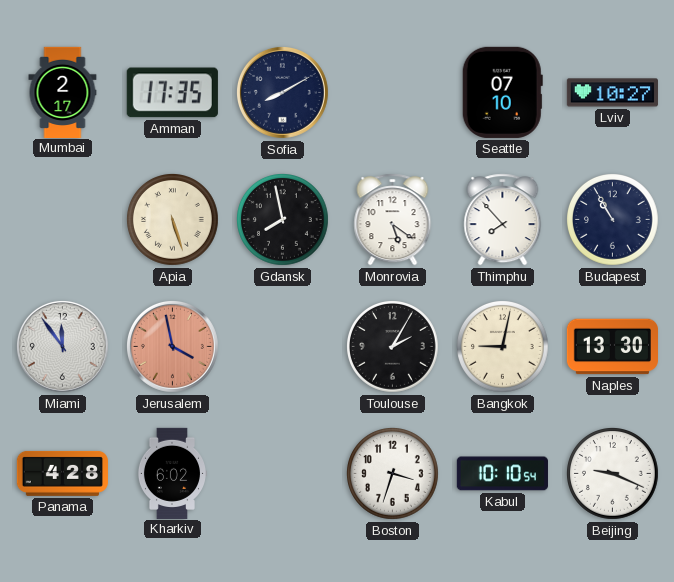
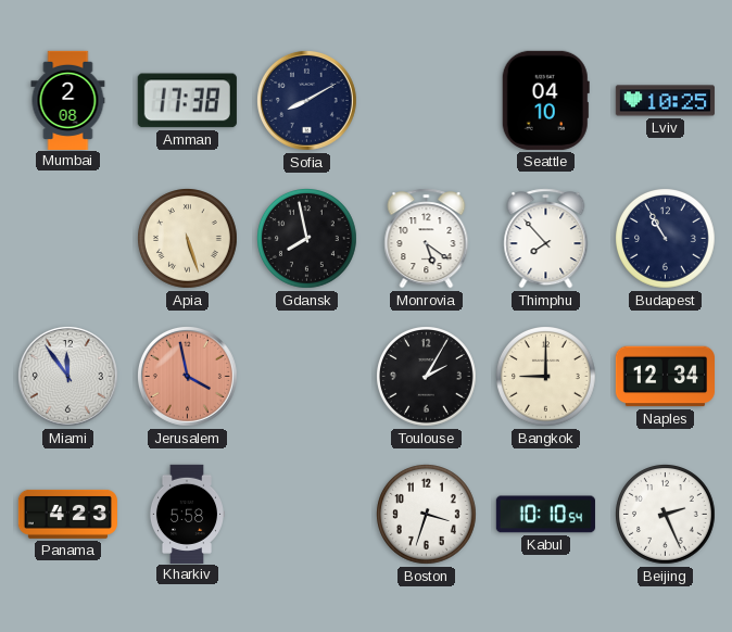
Mumbai: 2:17 -> 2:08
Amman: 17:35 -> 17:38
Seattle: 07:10 -> 04:10
Lviv: 10:27 -> 10:25
Bangkok: 9:02 -> 9:00
Naples: 13:30 -> 12:34
Panama: 4:28 -> 4:23
Kharkiv: 6:02 -> 5:58
Beijing: 9:19 -> 2:26
